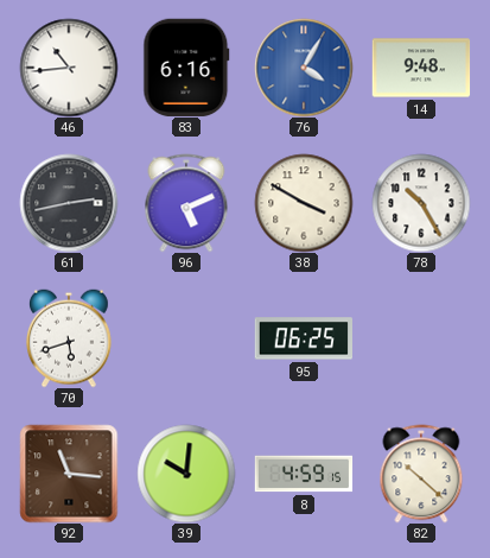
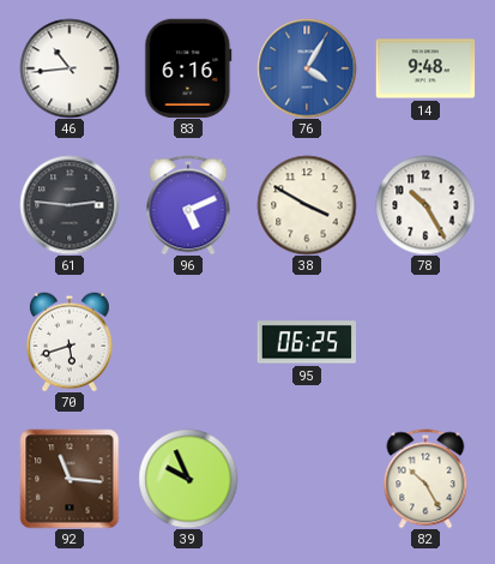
61: 2:43 -> 2:46
39: 10:01 -> 9:56
8: 4:59 -> none
82: 10:22 -> 10:25
